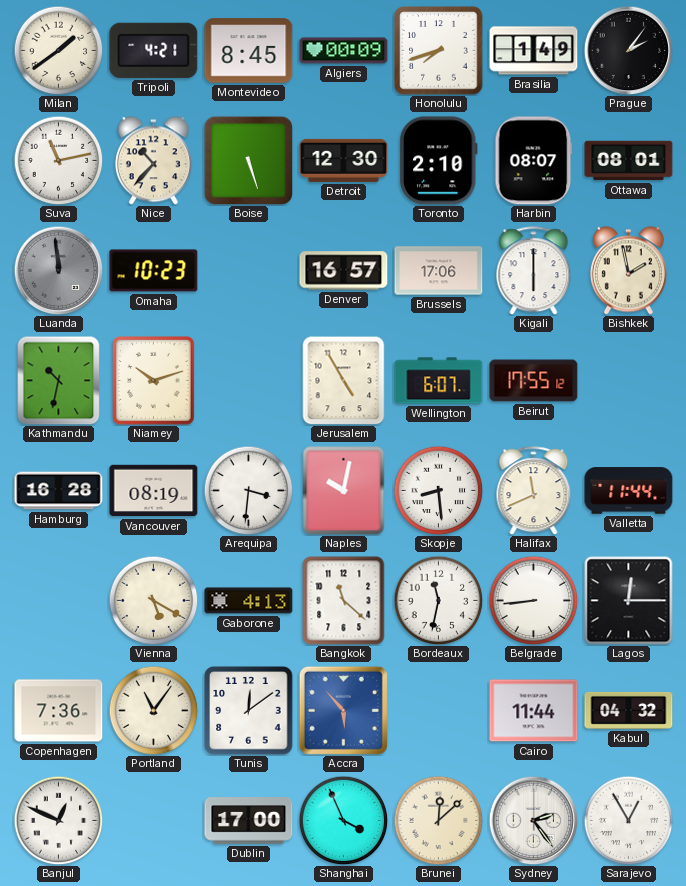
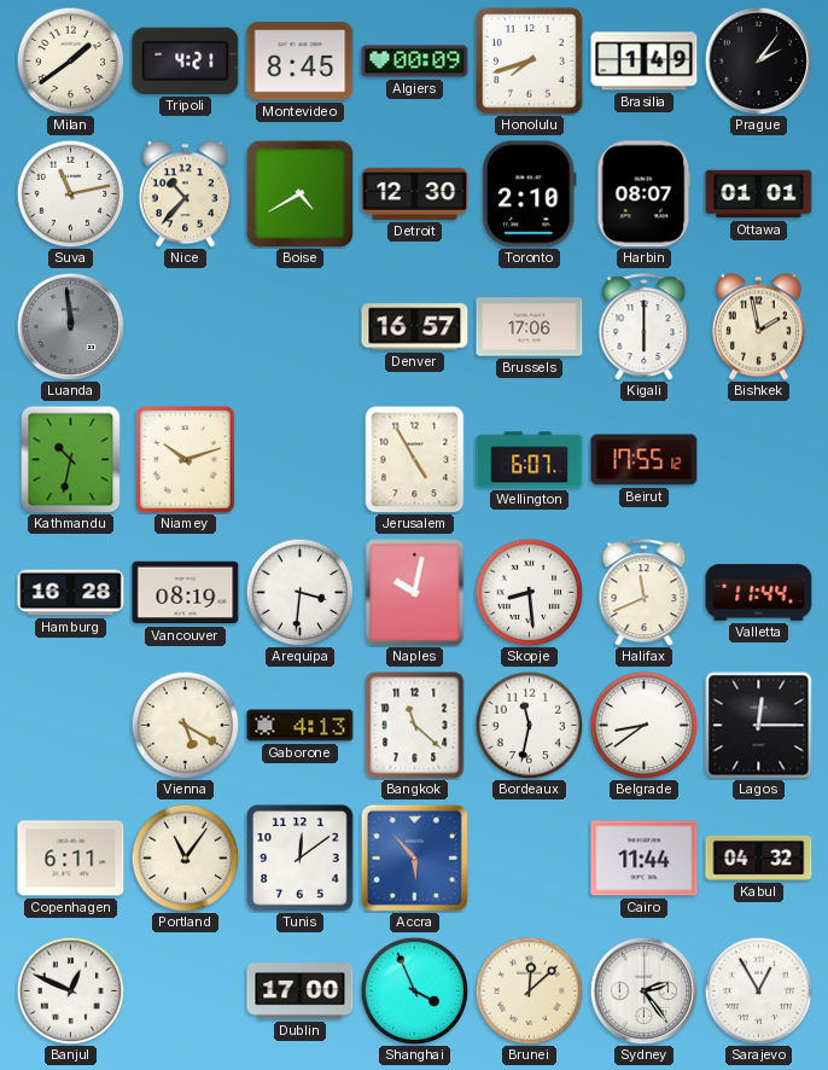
Boise: 5:27 -> 4:40
Ottawa: 08:01 -> 01:01
Omaha: 10:23 -> none
Belgrade: 8:44 -> 8:39
Copenhagen: 7:36 -> 6:11
